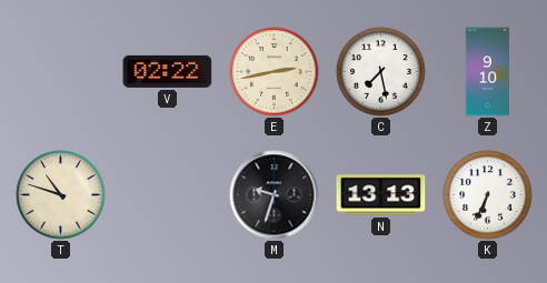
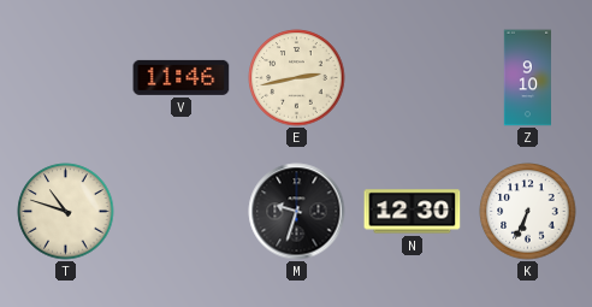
V: 02:22 -> 11:46
C: 7:28 -> none
N: 13:13 -> 12:30
